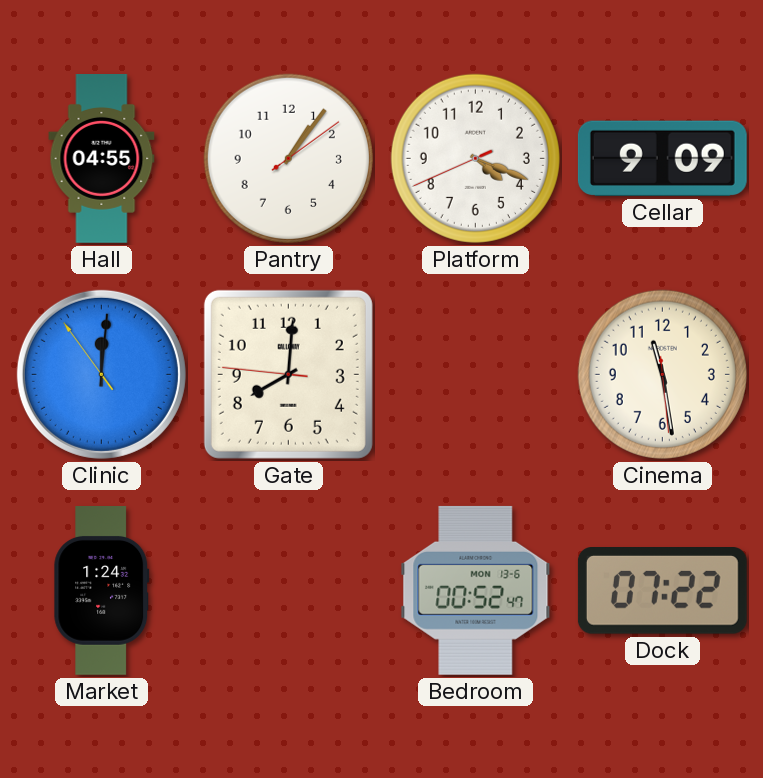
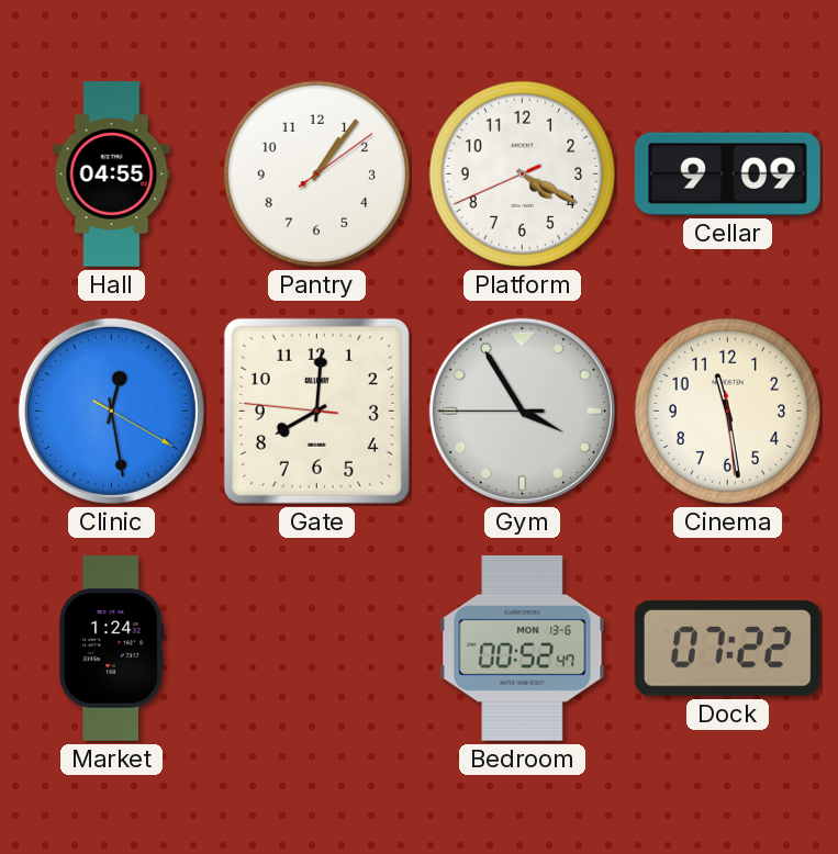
Platform: 4:18 -> 4:19
Clinic: 12:00 -> 12:28
Gym: none -> 3:54
